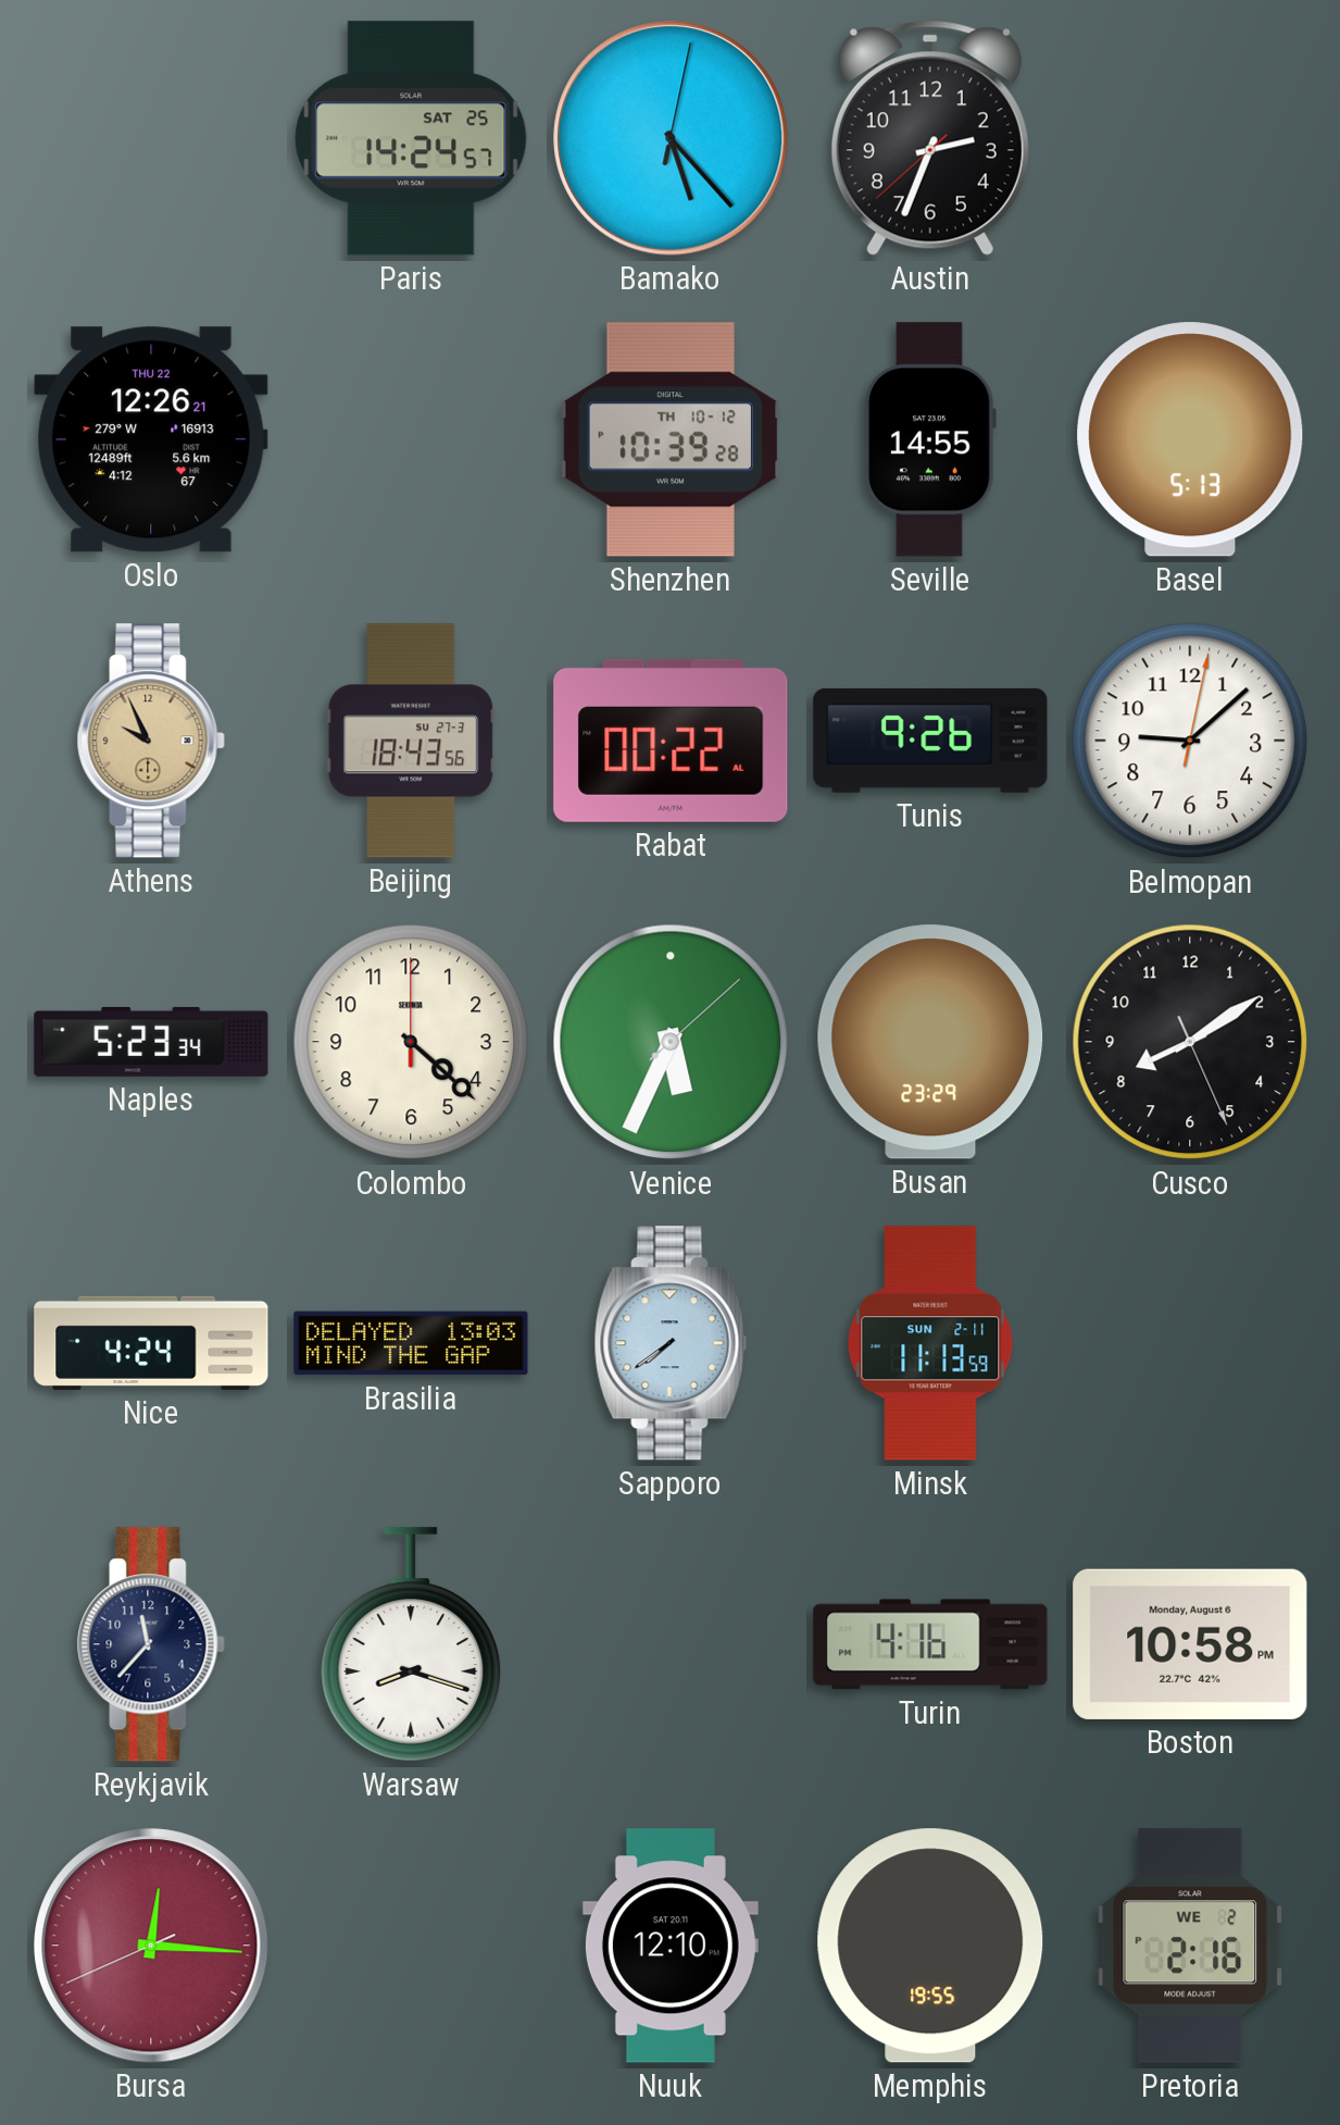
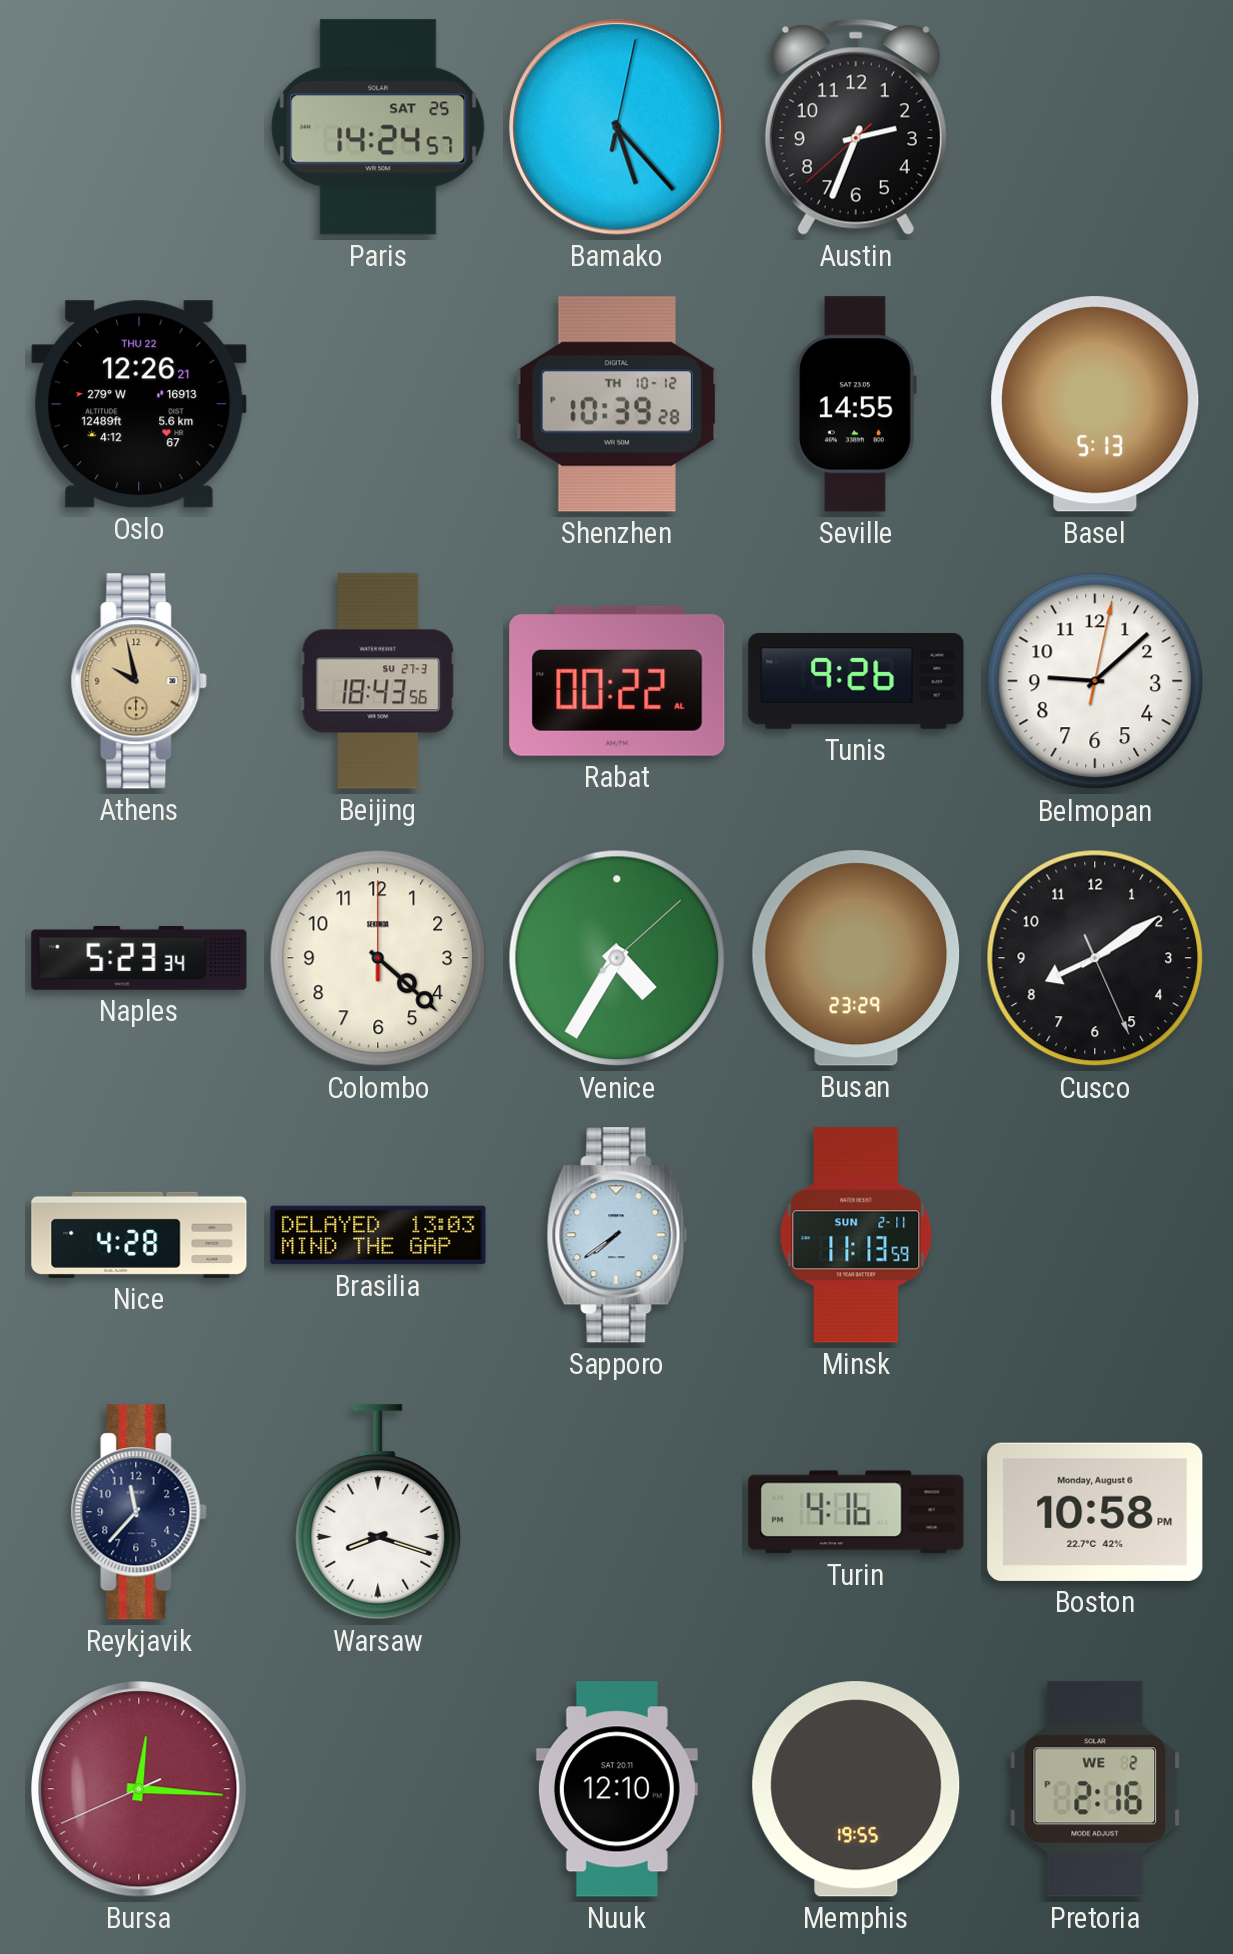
Athens: 9:56 -> 9:58
Venice: 5:34 -> 4:35
Nice: 4:24 -> 4:28
